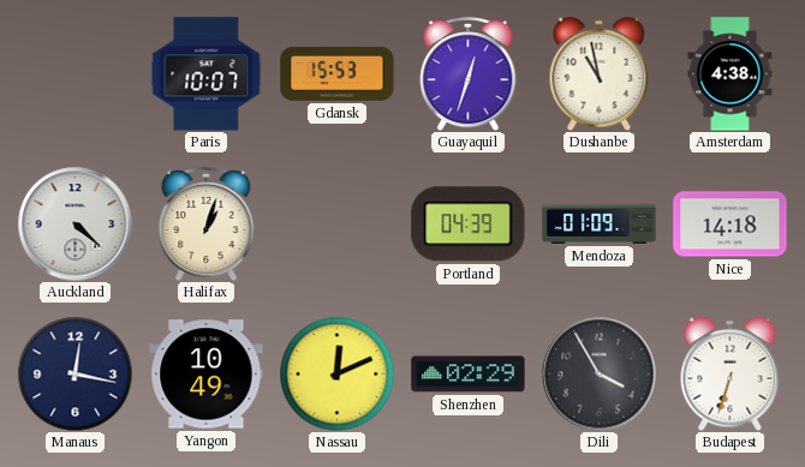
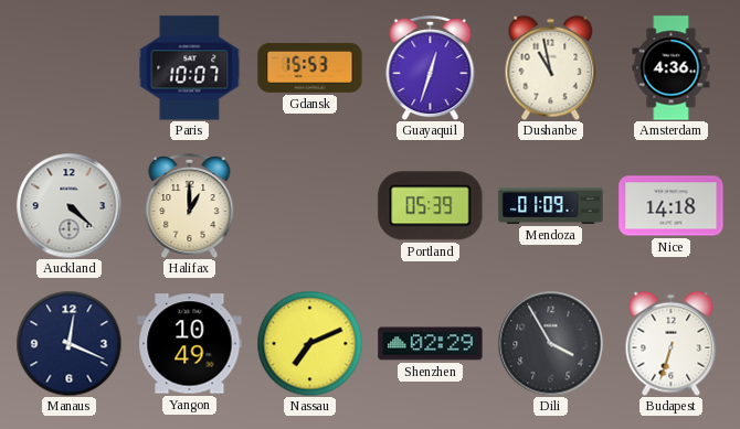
Amsterdam: 4:38 -> 4:36
Halifax: 1:03 -> 1:00
Portland: 04:39 -> 05:39
Manaus: 12:17 -> 12:19
Nassau: 12:11 -> 7:11
